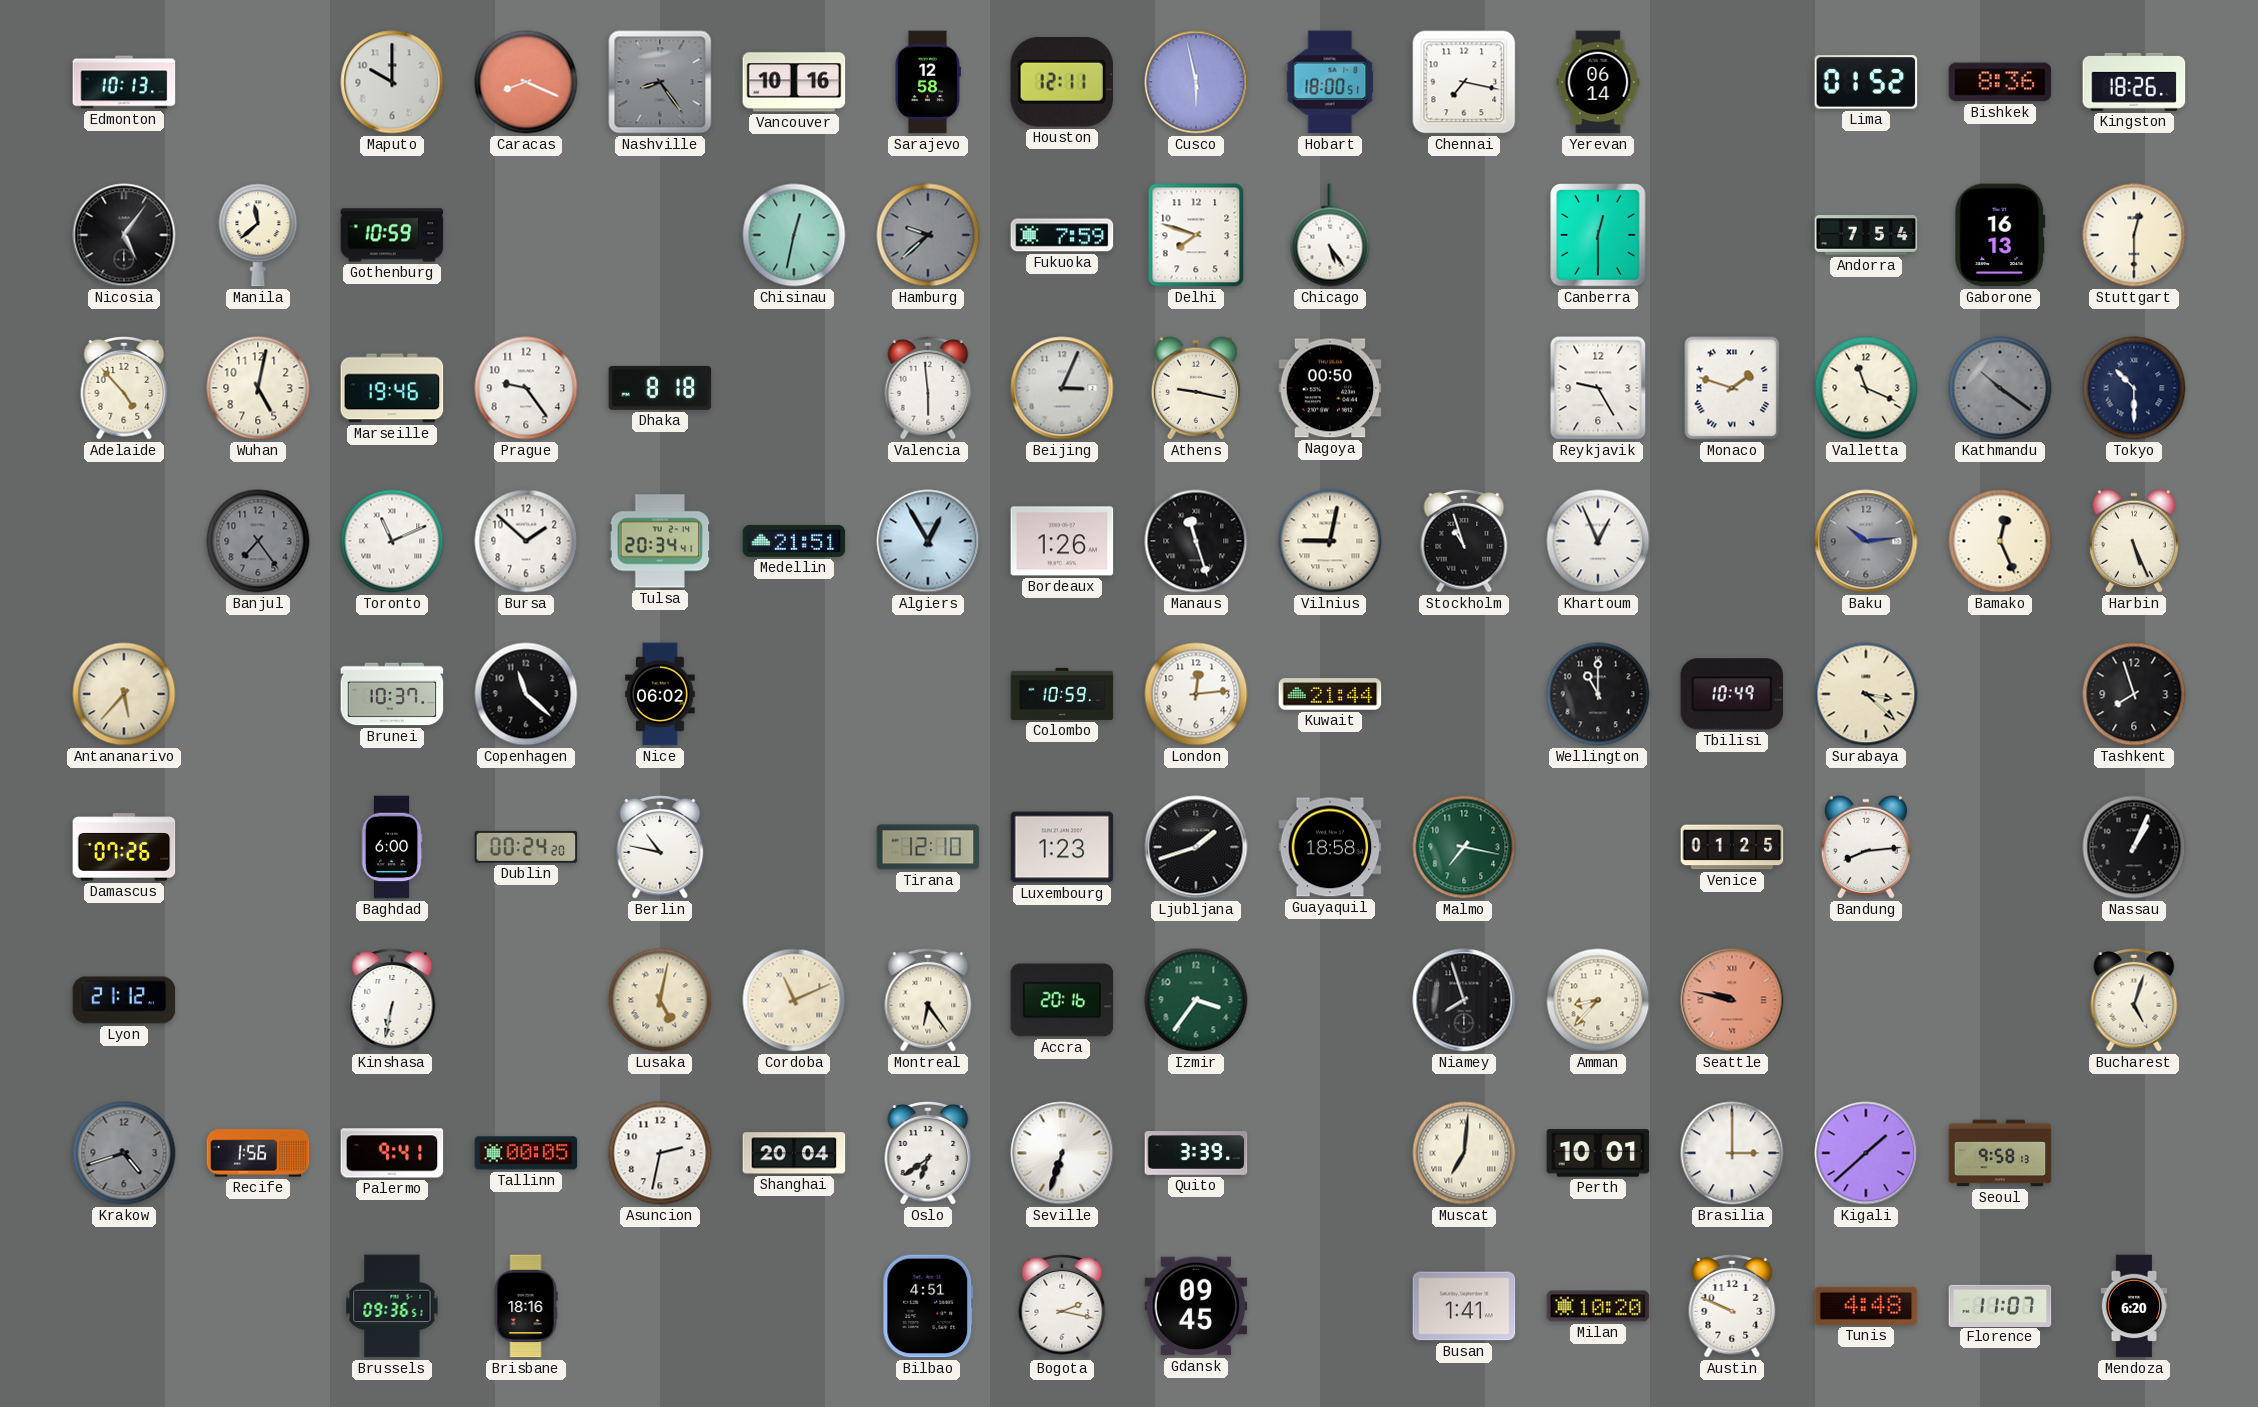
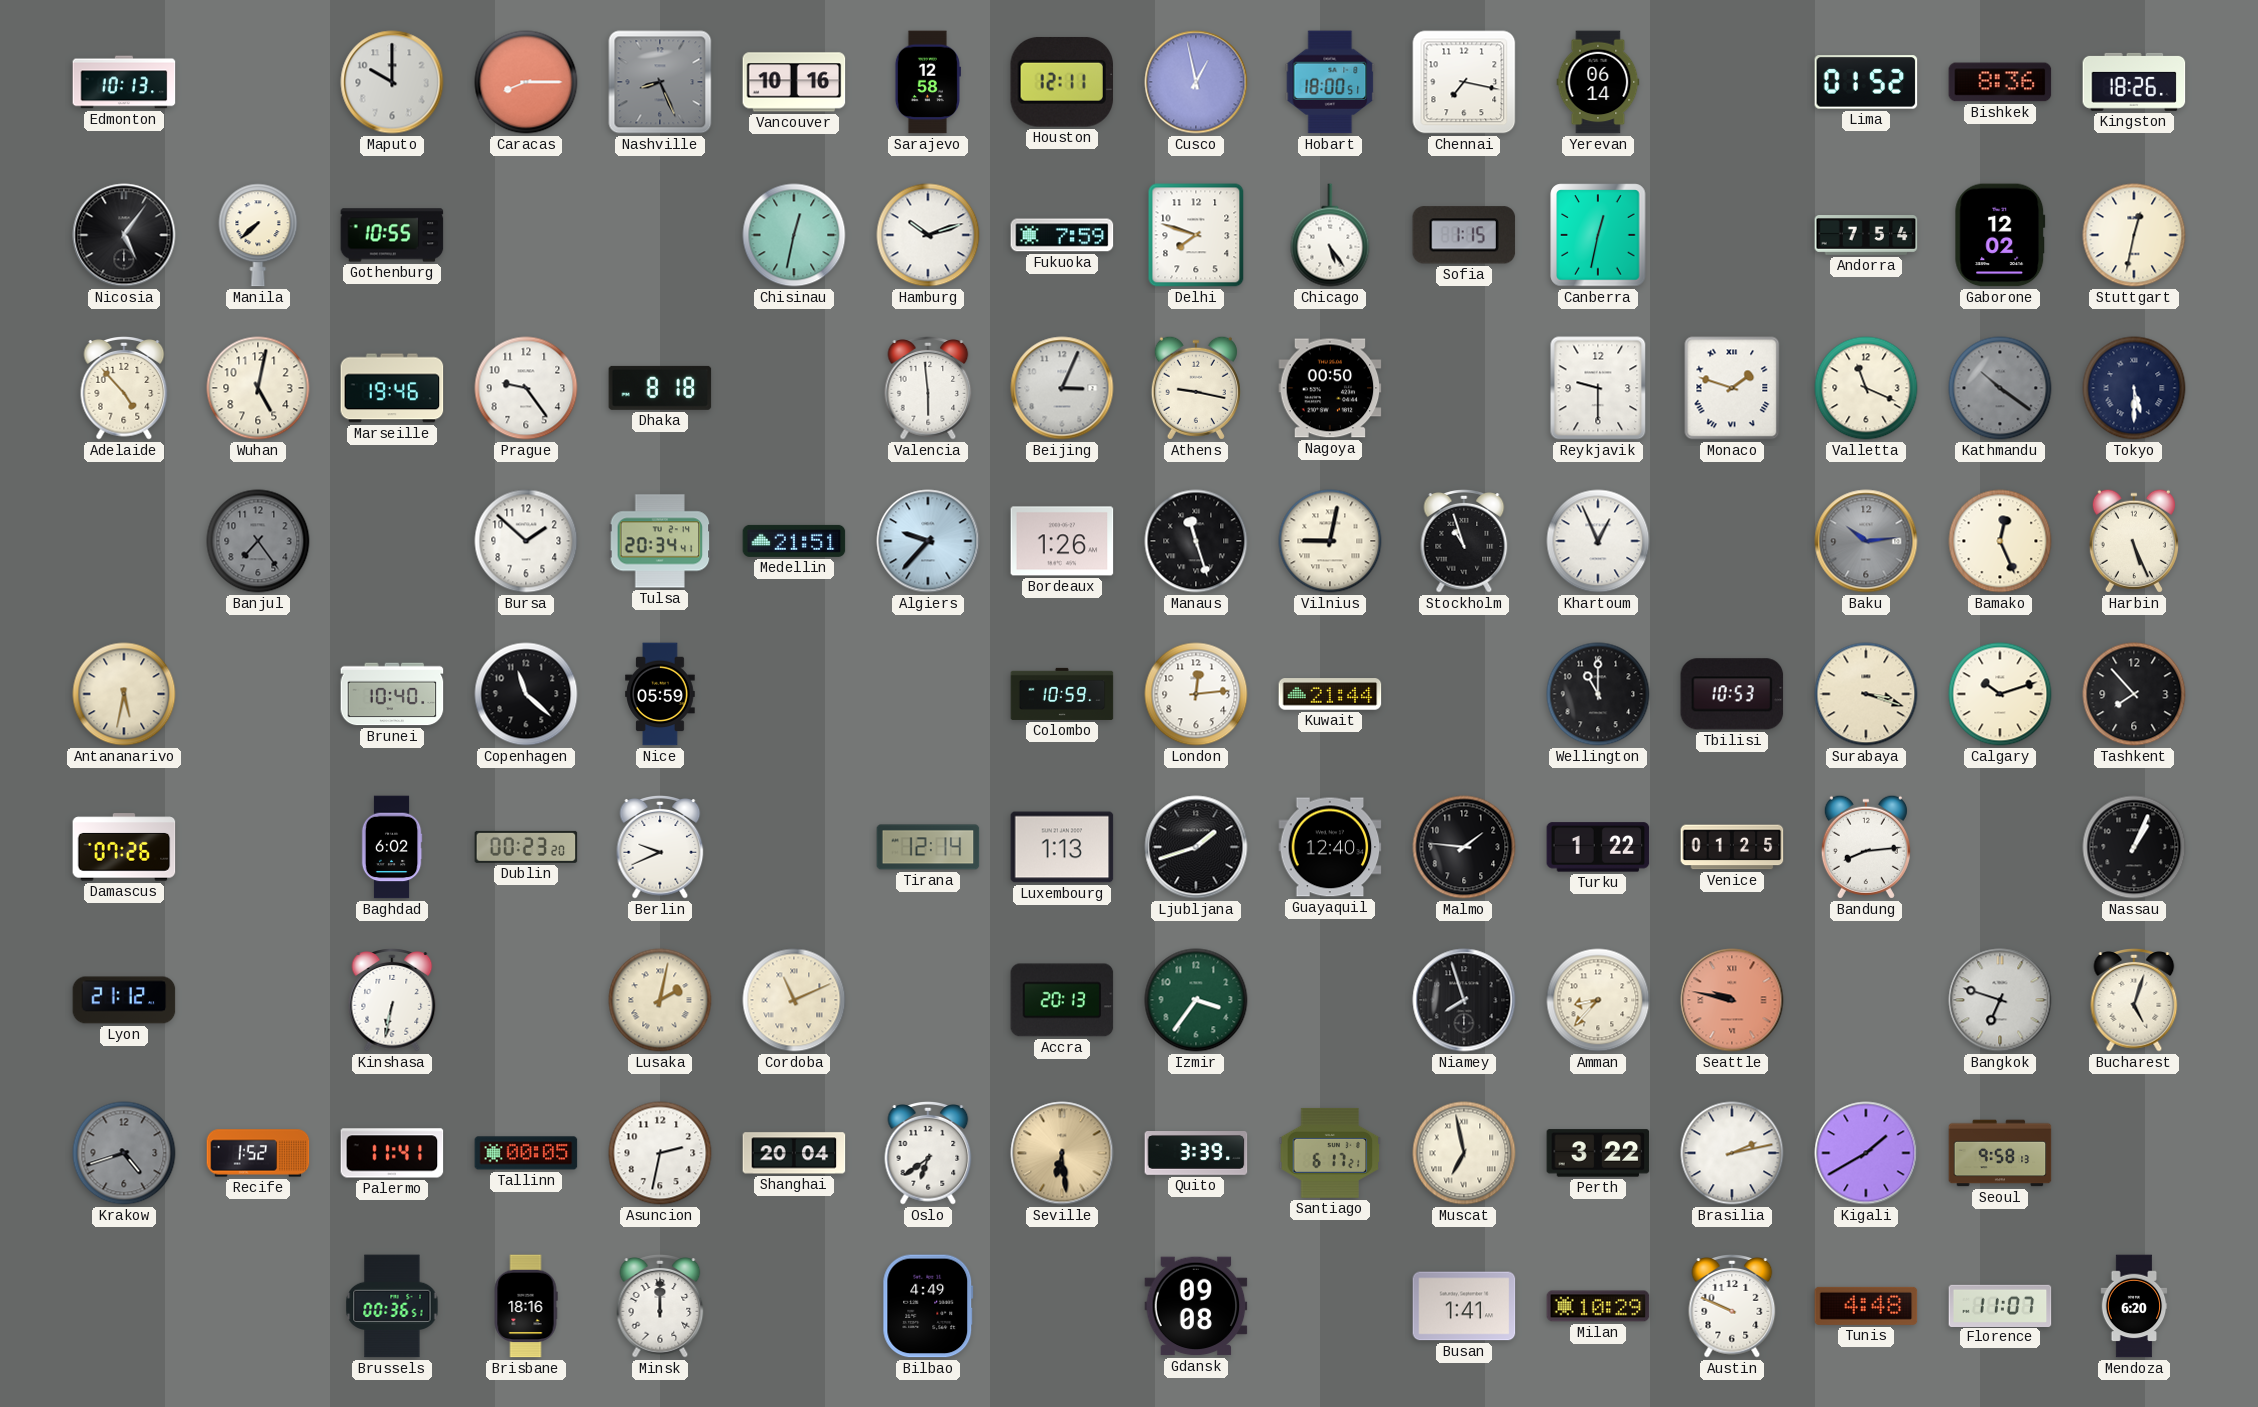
Caracas: 8:19 -> 8:15
Nashville: 8:24 -> 8:26
Cusco: 5:58 -> 12:58
Manila: 11:38 -> 7:38
Gothenburg: 10:59 -> 10:55
Hamburg: 9:38 -> 10:12
Hamburg dial: grey -> white
Sofia: none -> 1:15
Canberra: 12:30 -> 12:32
Gaborone: 16:13 -> 12:02
Stuttgart: 12:30 -> 12:32
Reykjavik: 9:25 -> 9:30
Tokyo: 10:30 -> 5:30
Toronto: 11:11 -> none
Algiers: 12:55 -> 9:37
Antananarivo: 5:37 -> 5:32
Brunei: 10:37 -> 10:40
Nice: 06:02 -> 05:59
Tbilisi: 10:49 -> 10:53
Surabaya: 3:22 -> 3:18
Calgary: none -> 10:12
Tashkent: 7:57 -> 7:53
Baghdad: 6:00 -> 6:02
Dublin: 00:24 -> 00:23
Berlin: 10:47 -> 9:41
Tirana: 12:10 -> 12:14
Luxembourg: 1:23 -> 1:13
Guayaquil: 18:58 -> 12:40
Malmo: 7:17 -> 1:46
Malmo dial: green -> black
Turku: none -> 1:22
Lusaka: 5:02 -> 2:02
Montreal: 6:24 -> none
Accra: 20:16 -> 20:13
Bangkok: none -> 6:48
Recife: 1:56 -> 1:52
Palermo: 9:41 -> 11:41
Seville: 6:33 -> 6:29
Seville dial: white -> champagne
Santiago: none -> 6:17
Muscat: 7:01 -> 6:58
Perth: 10:01 -> 3:22
Brasilia: 3:00 -> 2:13
Kigali: 1:38 -> 1:40
Brussels: 09:36 -> 00:36
Minsk: none -> 12:00
Bilbao: 4:51 -> 4:49
Bogota: 2:17 -> none
Gdansk: 09:45 -> 09:08
Milan: 10:20 -> 10:29
